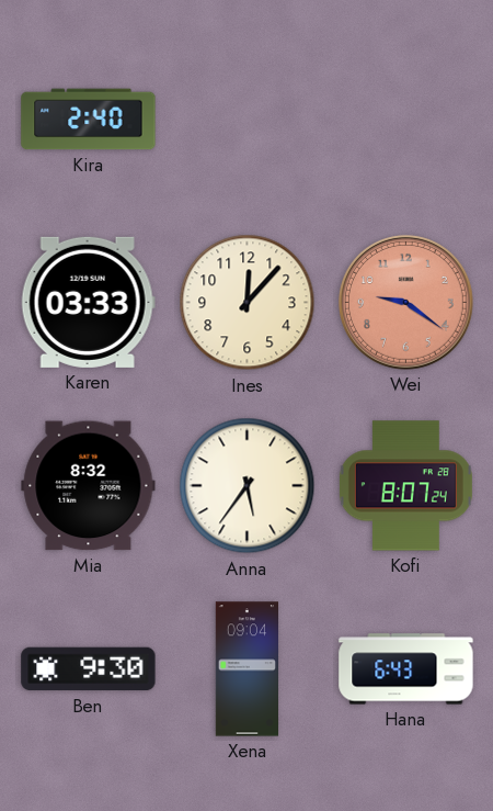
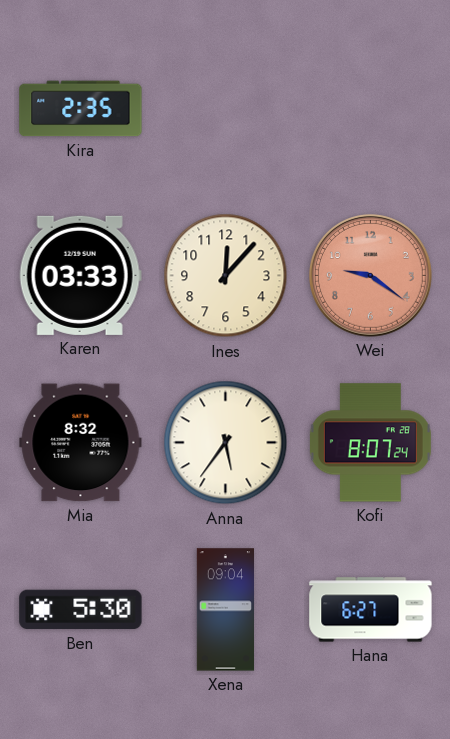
Kira: 2:40 -> 2:35
Ben: 9:30 -> 5:30
Hana: 6:43 -> 6:27
